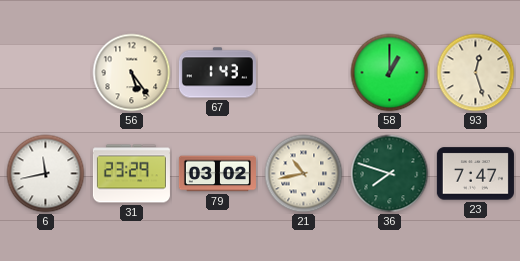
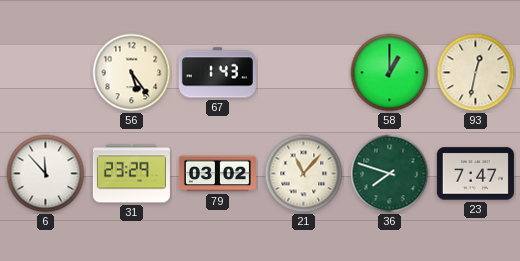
93: 12:27 -> 12:32
6: 11:43 -> 11:53
21: 10:43 -> 11:07
